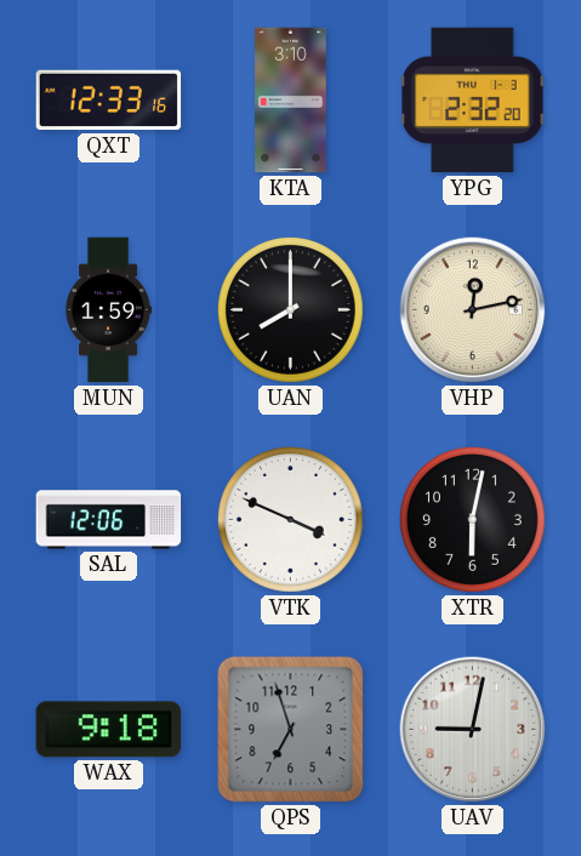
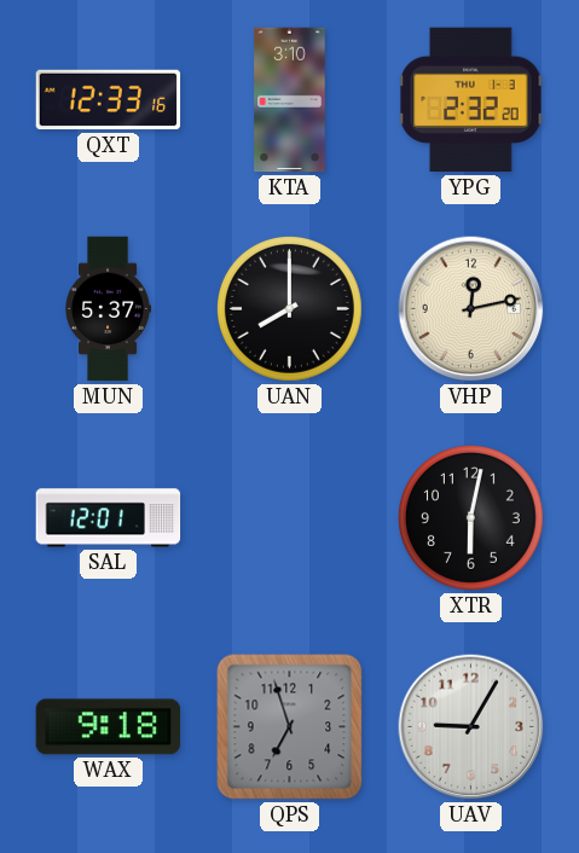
MUN: 1:59 -> 5:37
SAL: 12:06 -> 12:01
VTK: 3:49 -> none
UAV: 9:02 -> 9:05
